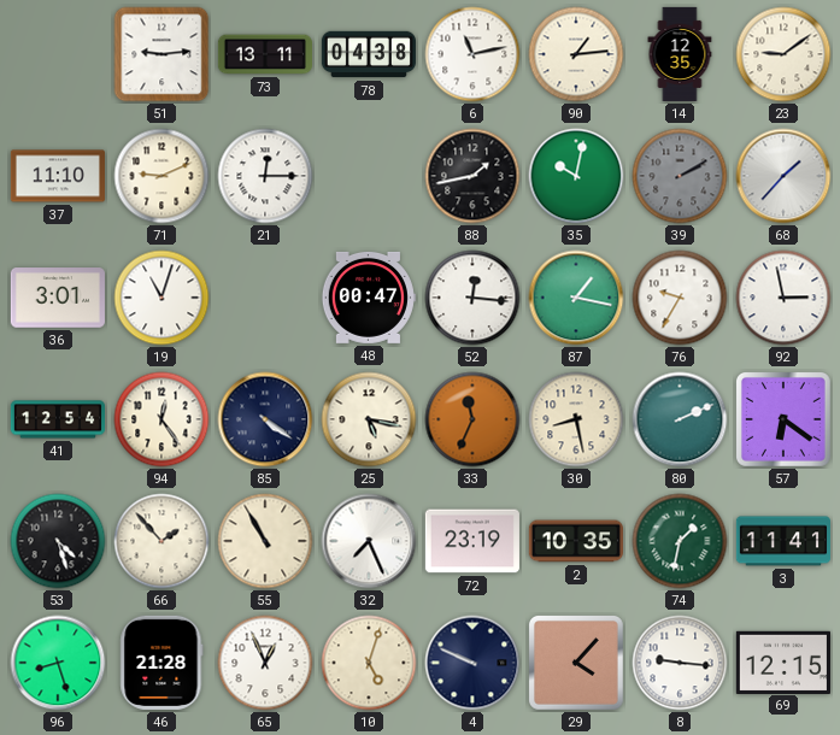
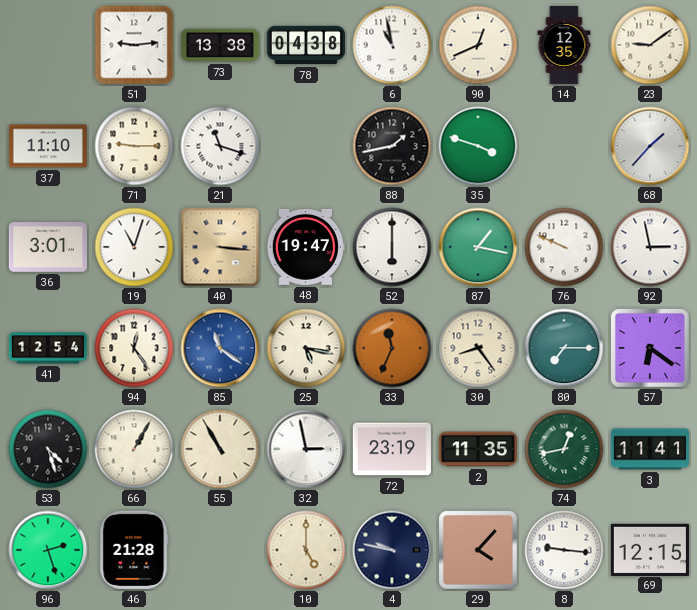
73: 13:11 -> 13:38
6: 11:13 -> 10:58
90: 1:14 -> 12:41
71: 9:11 -> 9:15
21: 12:15 -> 11:18
35: 10:02 -> 3:48
39: 2:10 -> none
40: none -> 3:16
48: 00:47 -> 19:47
52: 12:16 -> 6:00
76: 9:35 -> 9:49
85: 4:21 -> 11:21
85 dial: navy -> blue
30: 8:28 -> 8:24
80: 2:11 -> 7:15
66: 1:53 -> 1:05
32: 7:26 -> 2:58
2: 10:35 -> 11:35
74: 1:32 -> 12:43
96: 8:27 -> 2:27
65: 12:56 -> none
10: 5:03 -> 5:00
4: 9:49 -> 9:47
